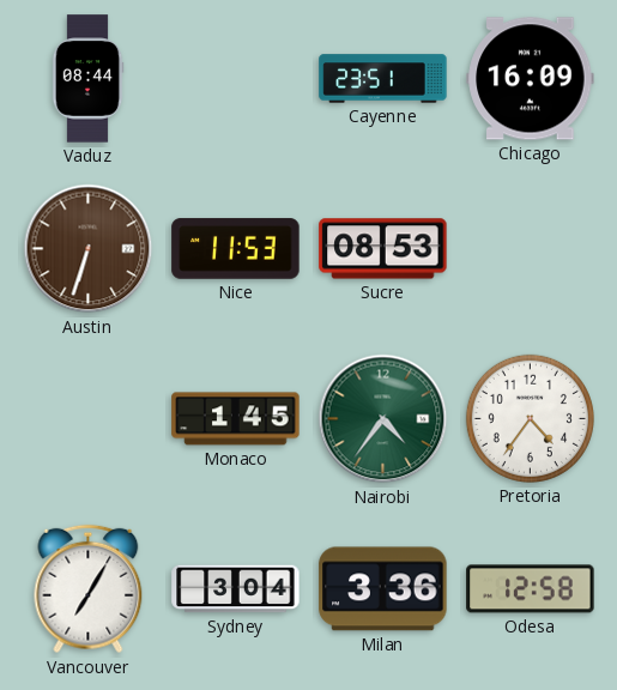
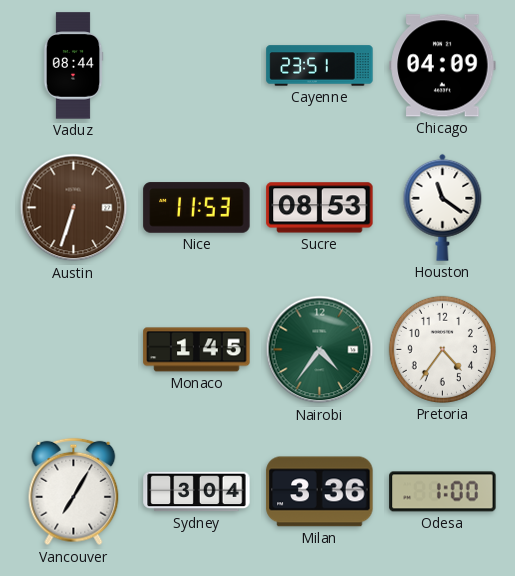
Chicago: 16:09 -> 04:09
Houston: none -> 11:21
Odesa: 12:58 -> 1:00
